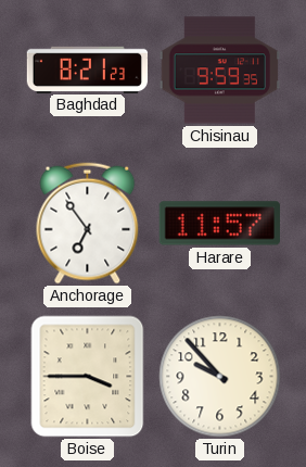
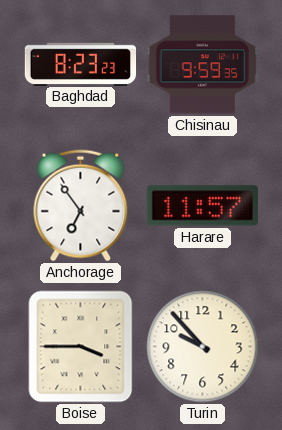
Baghdad: 8:21 -> 8:23
